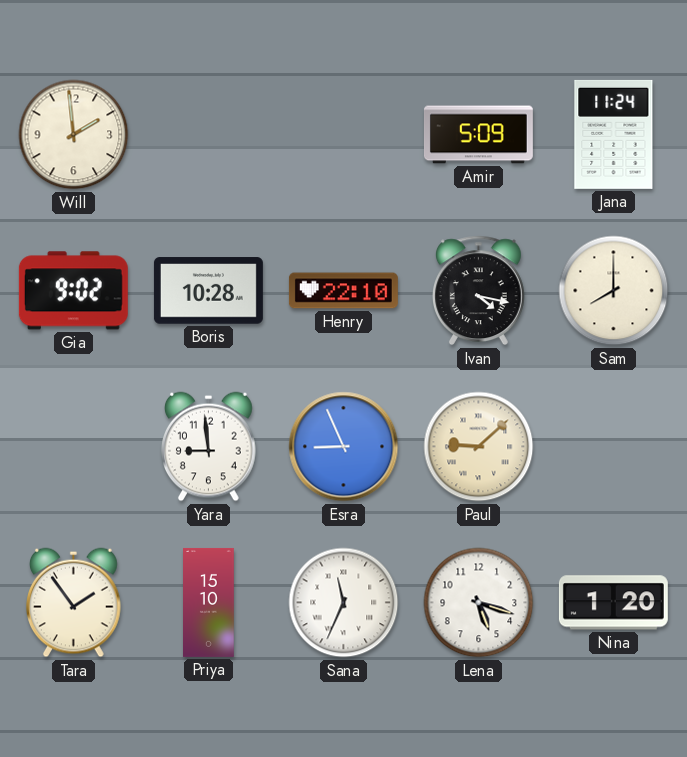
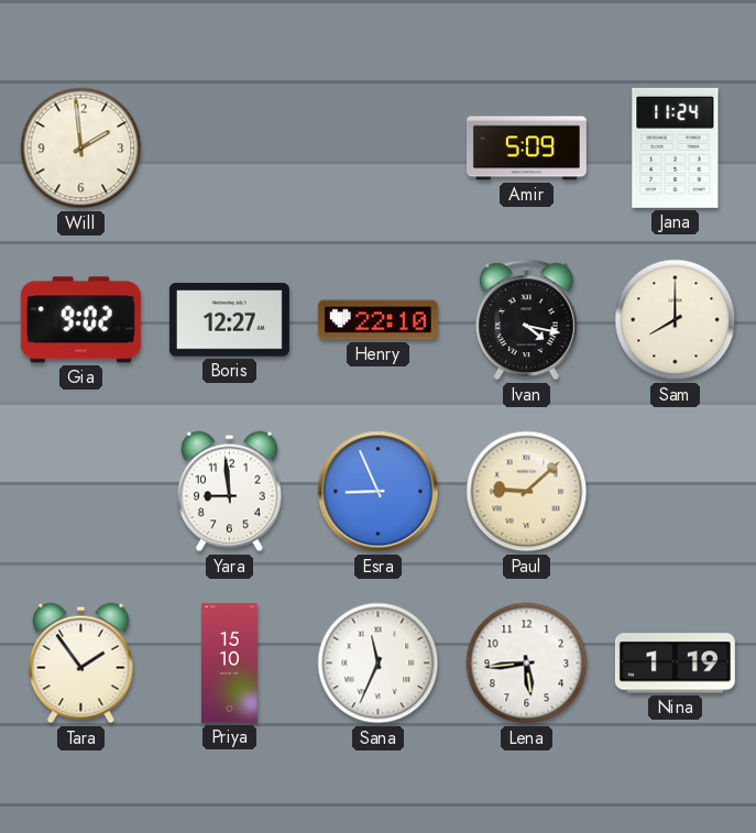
Boris: 10:28 -> 12:27
Lena: 5:18 -> 5:44
Nina: 1:20 -> 1:19
